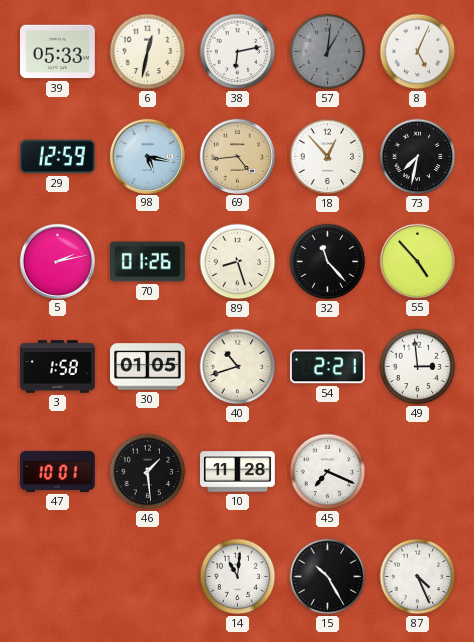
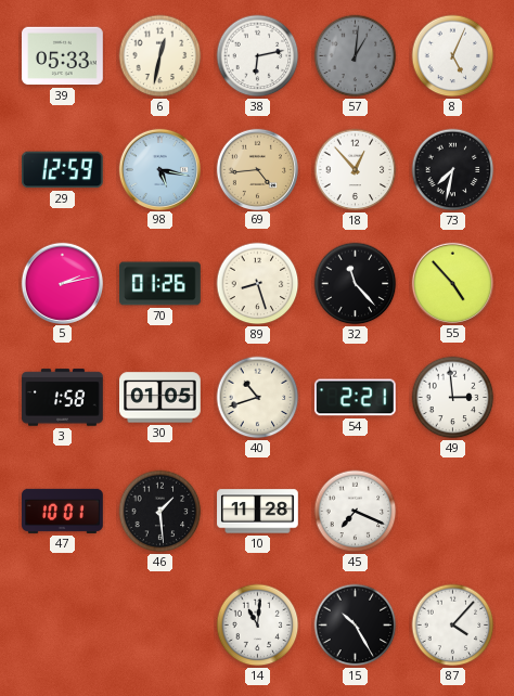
87: 4:26 -> 4:07
